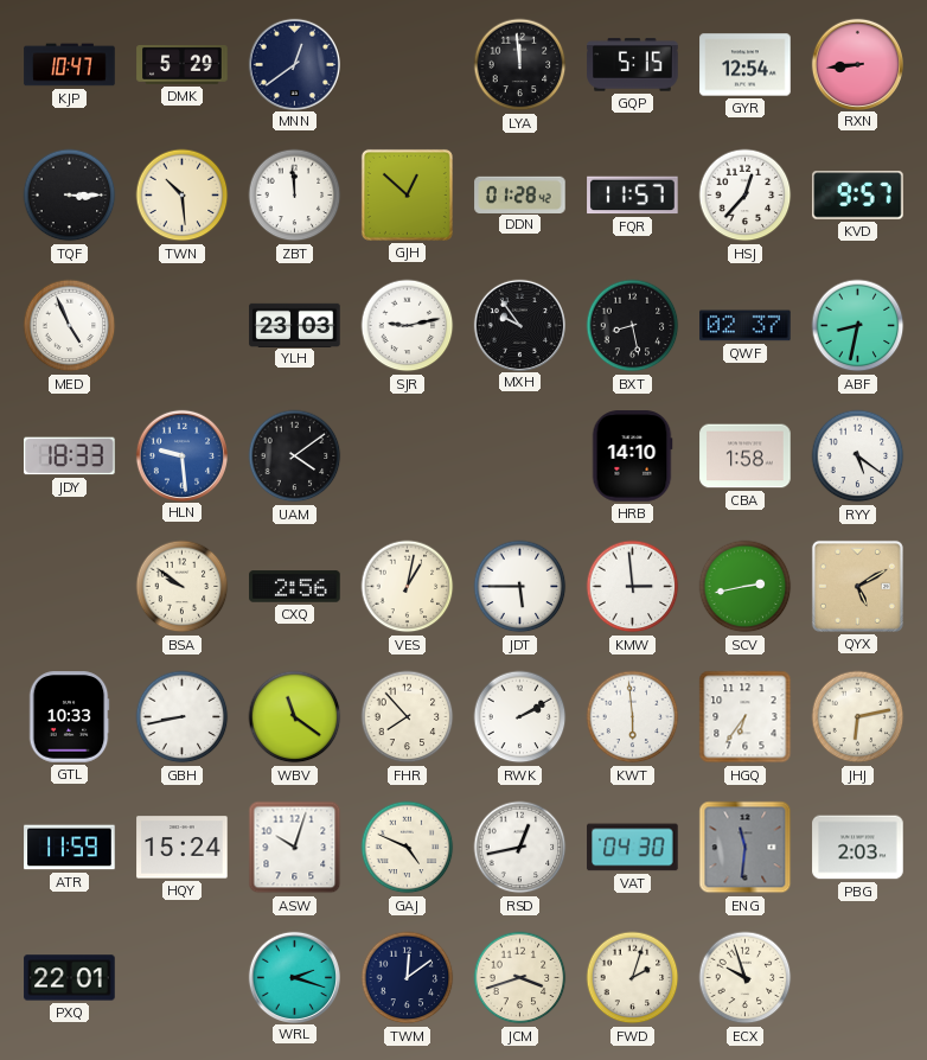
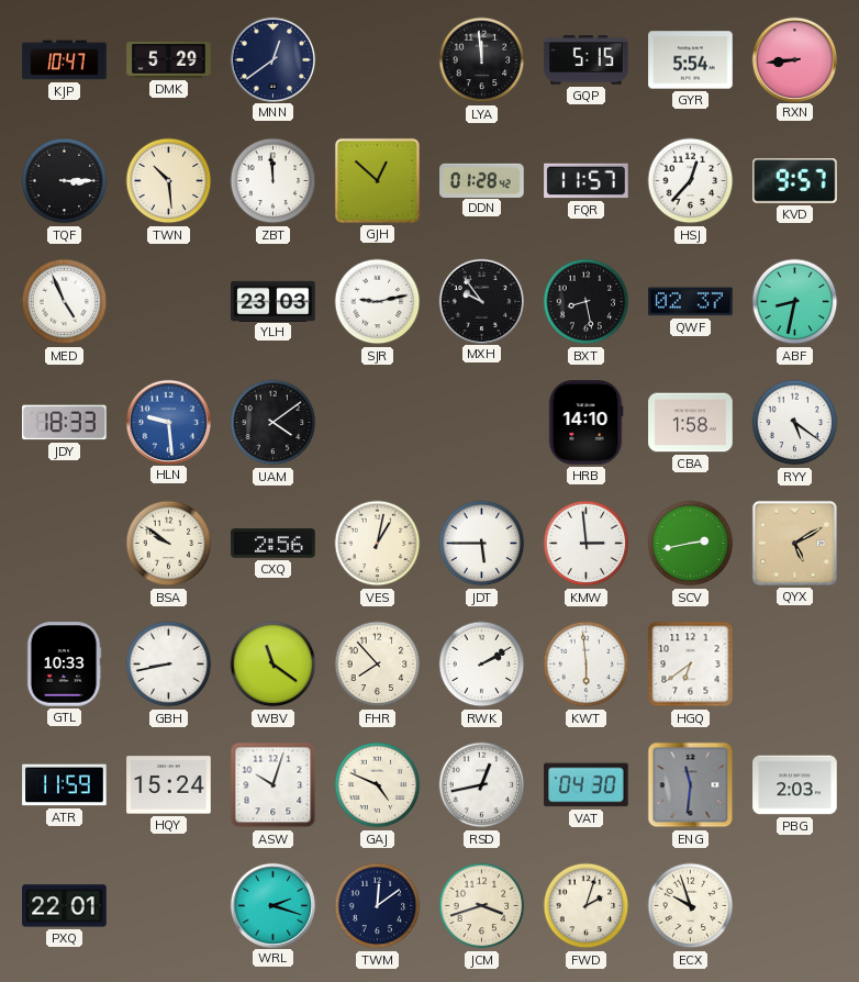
GYR: 12:54 -> 5:54
HGQ: 6:36 -> 6:39
JHJ: 6:13 -> none
